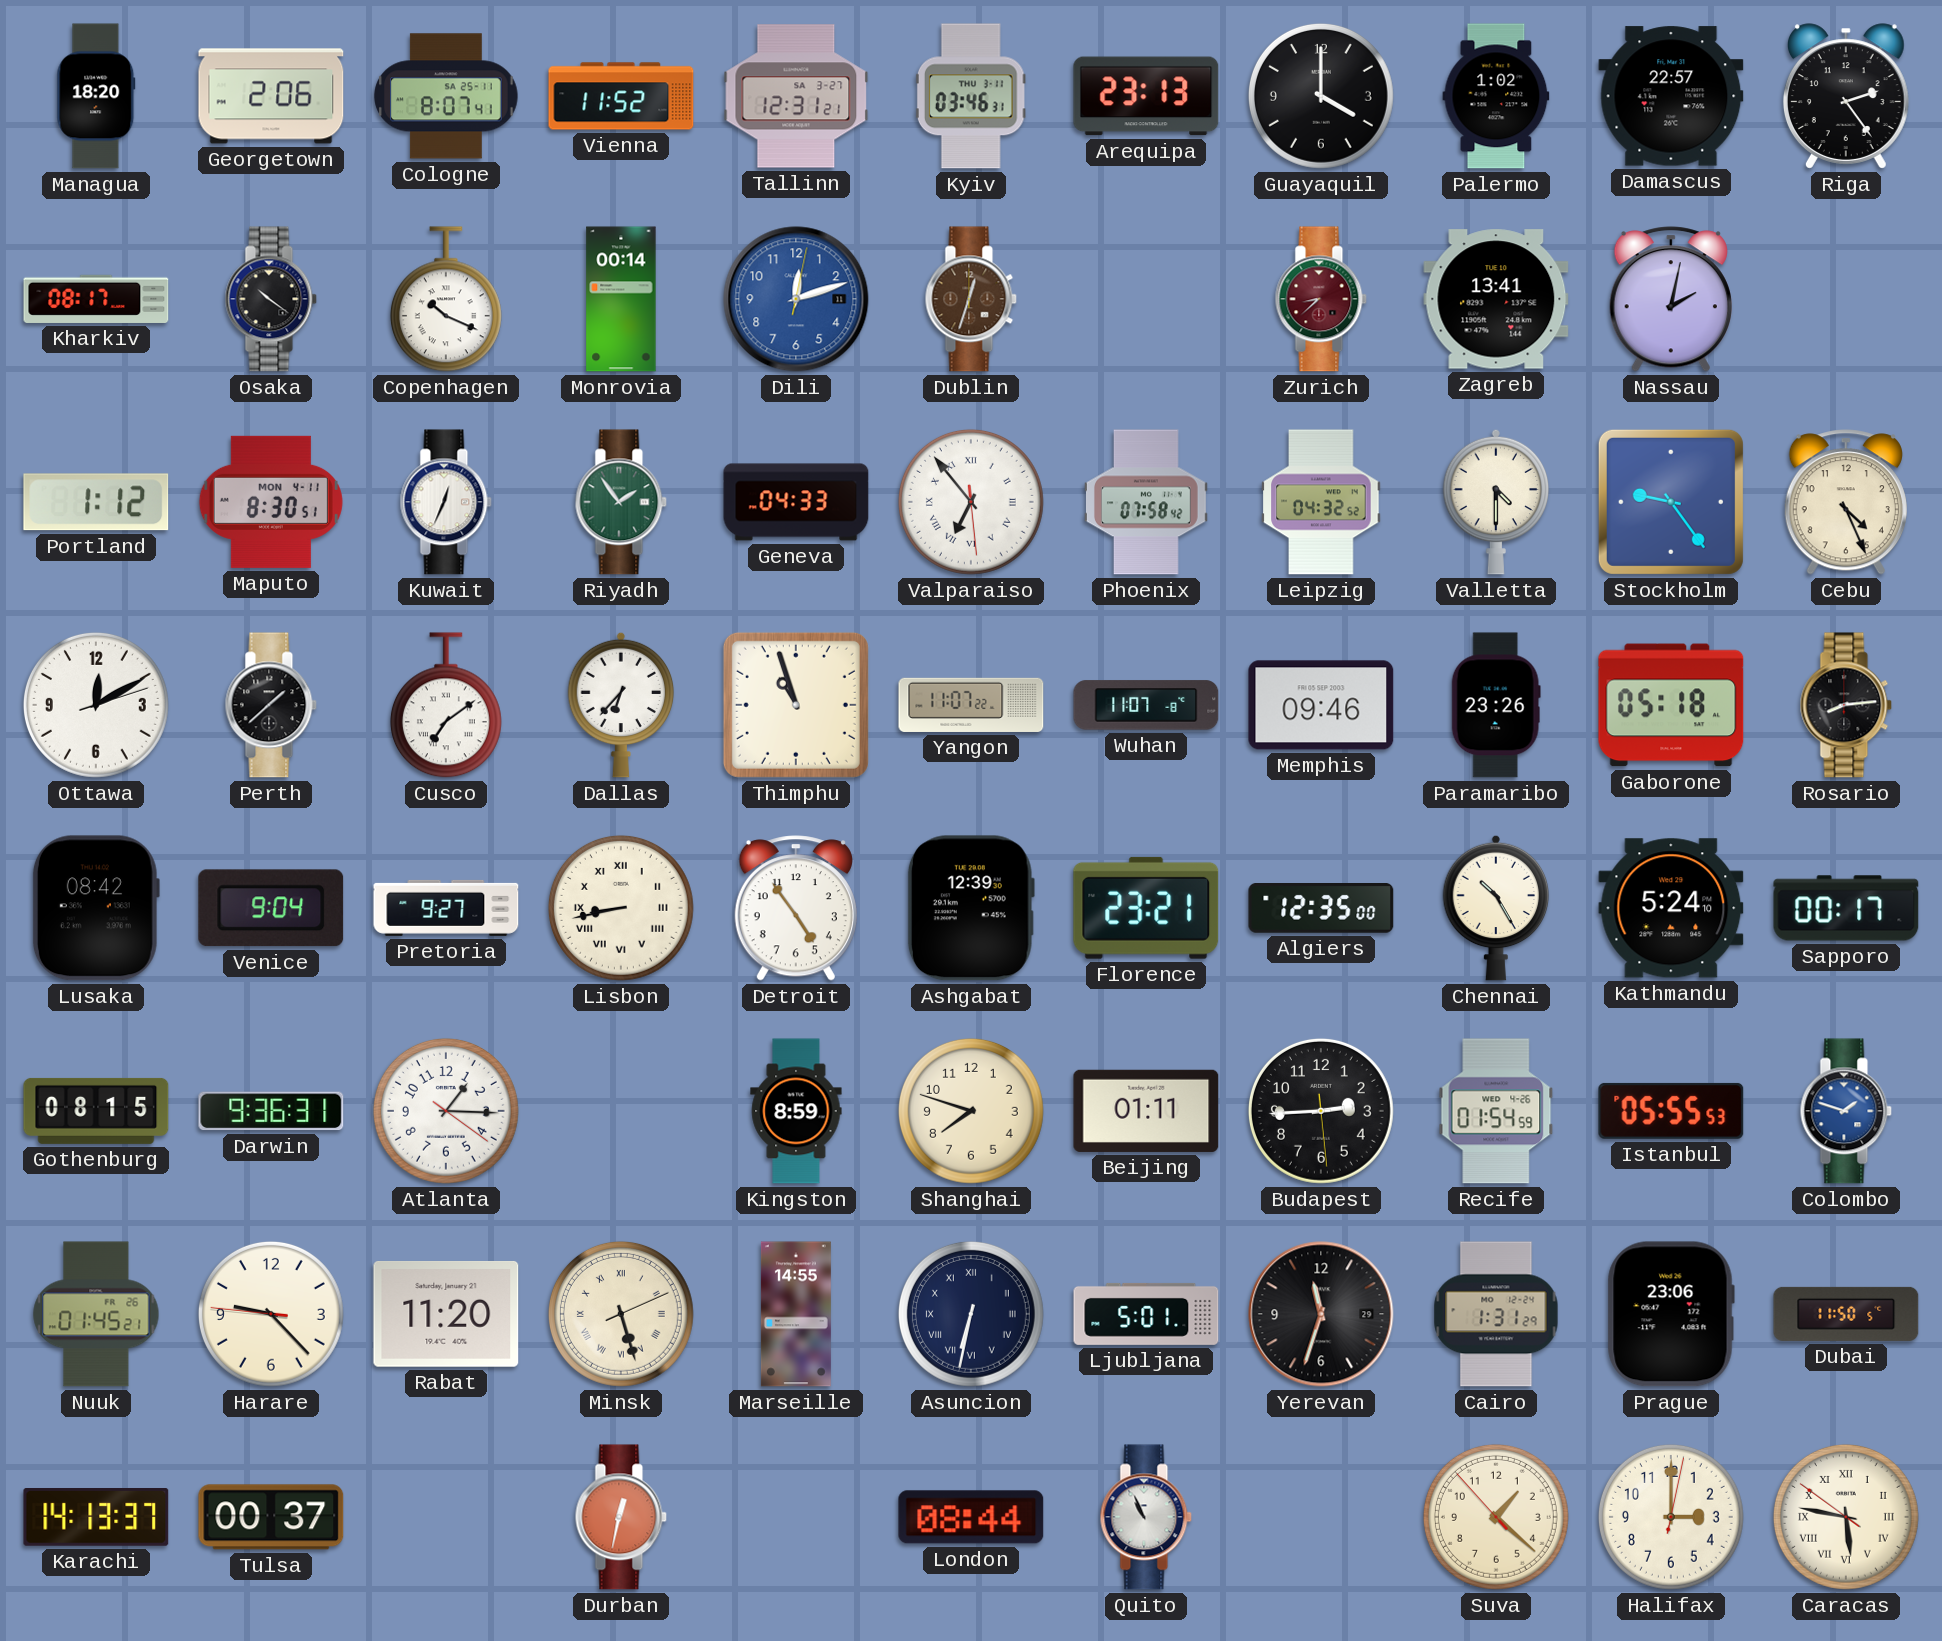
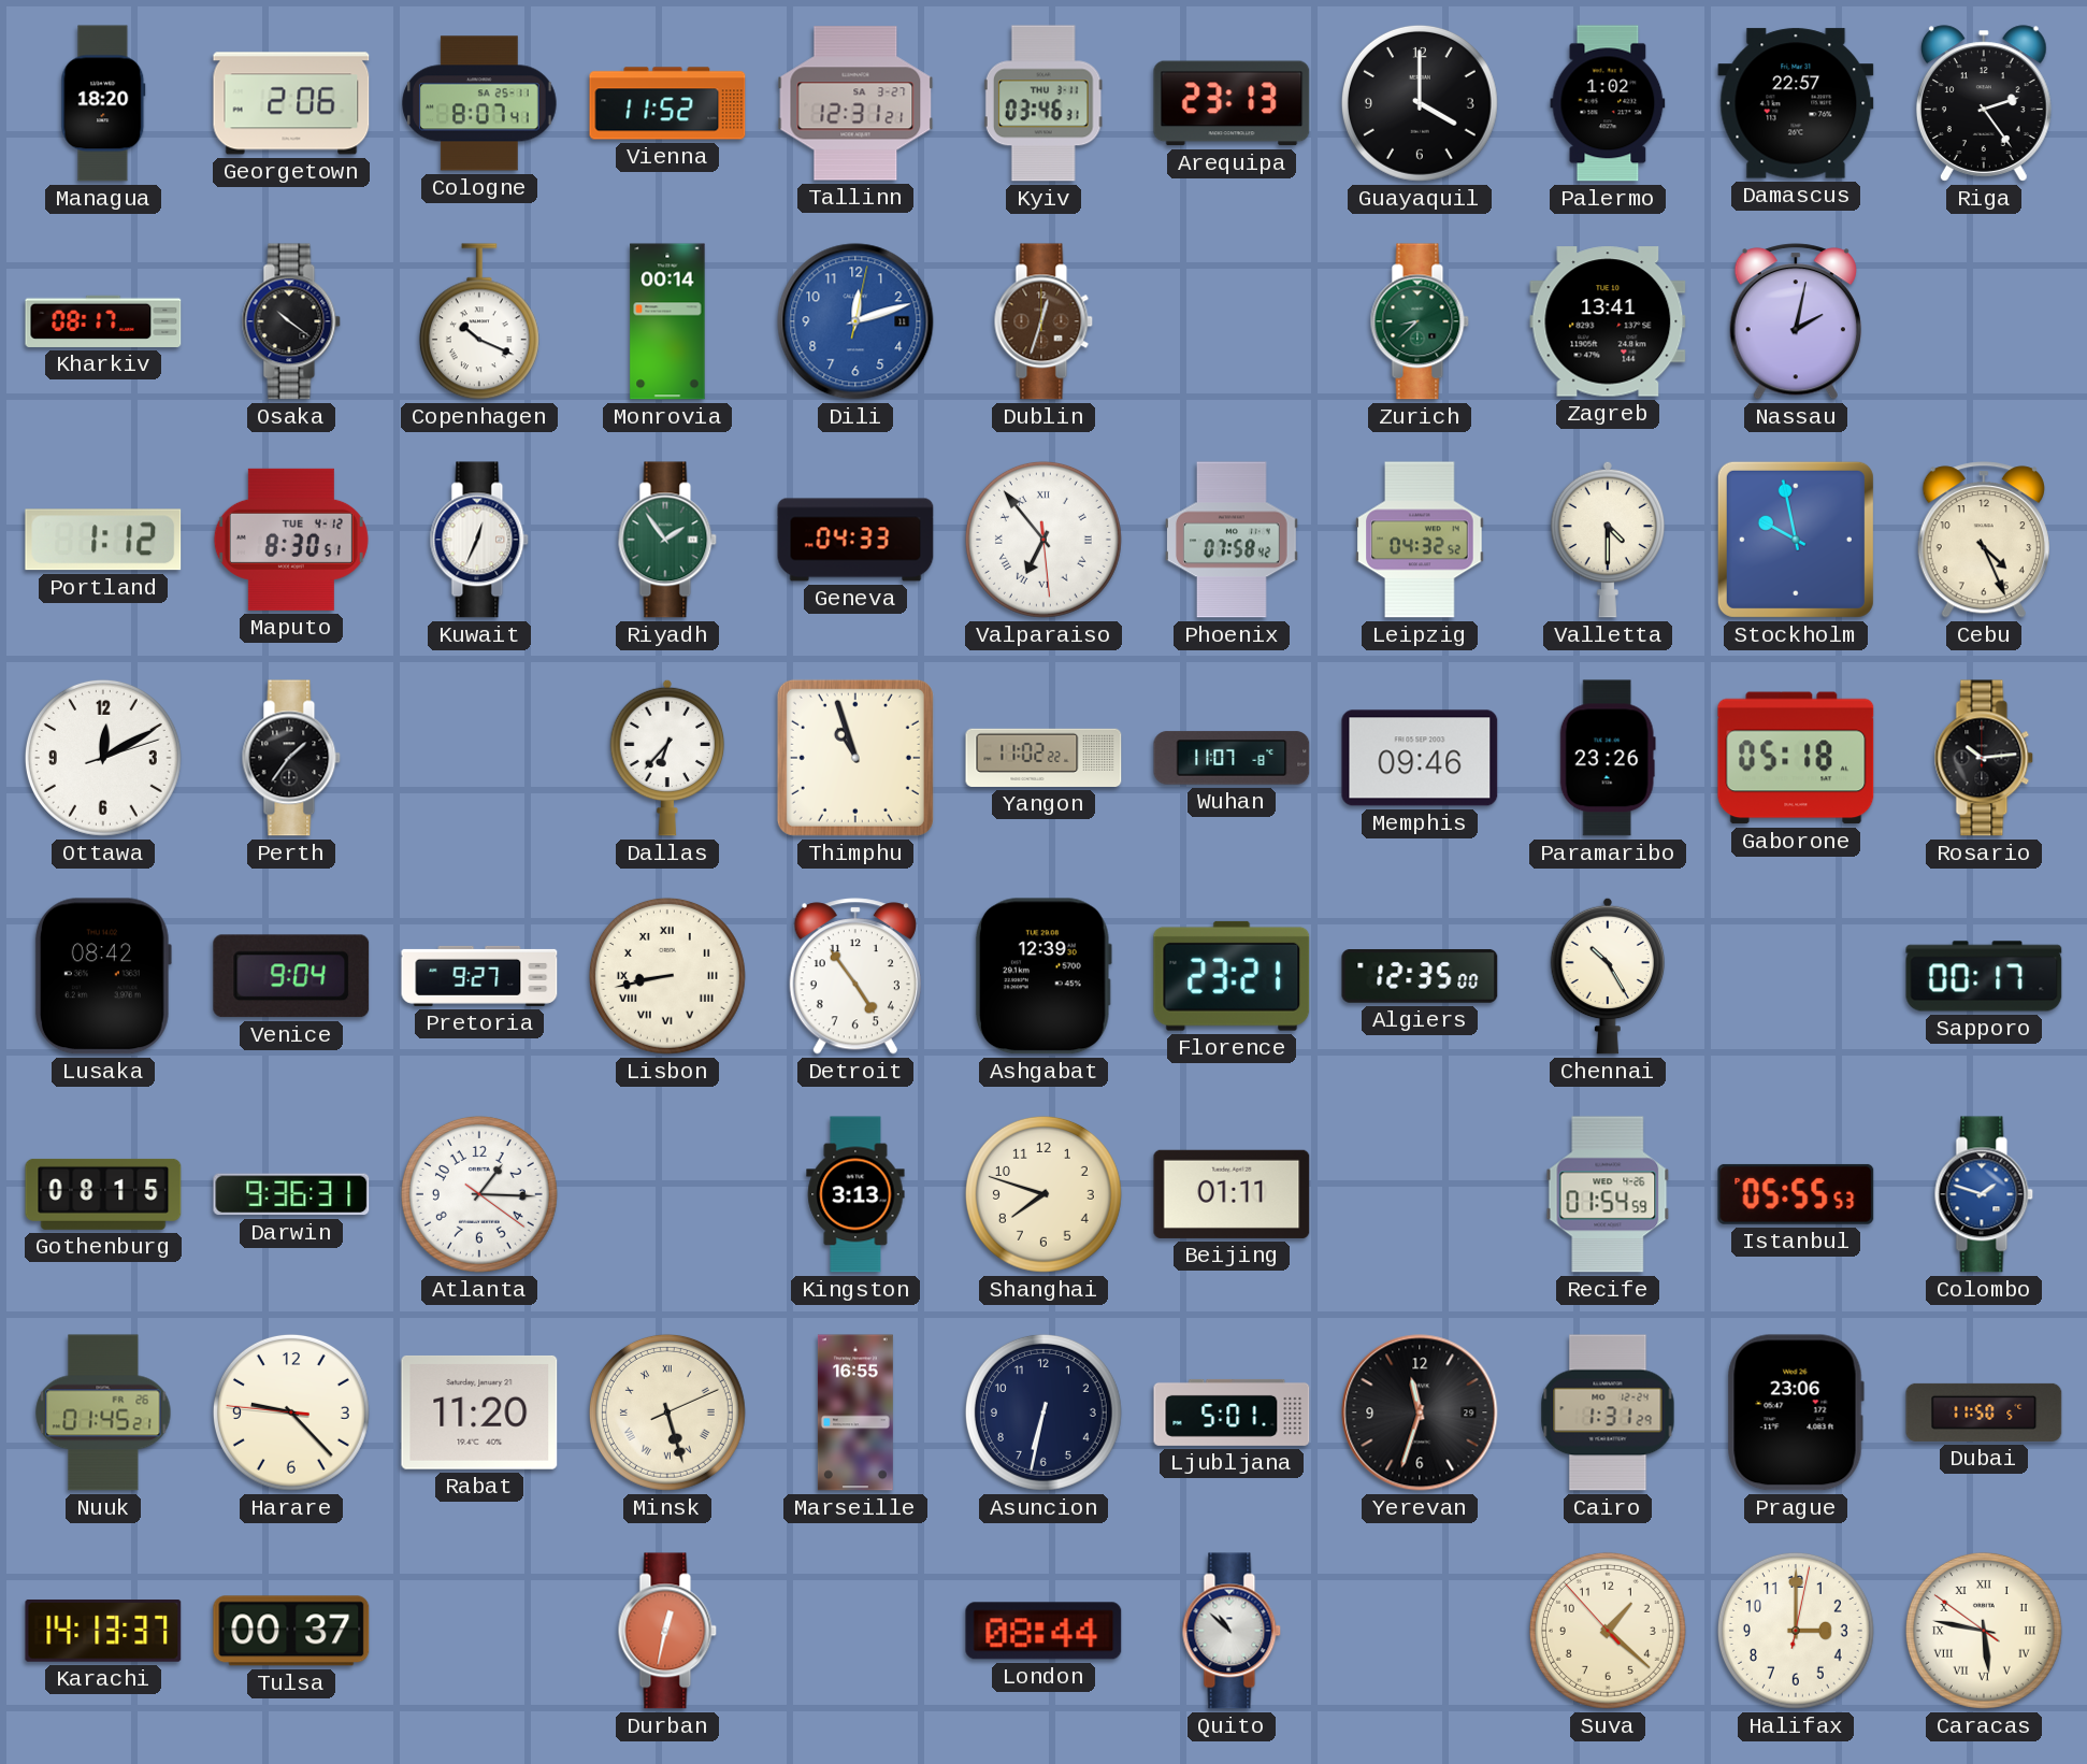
Zurich dial: burgundy -> green
Maputo date: MON 4-11 -> TUE 4-12
Stockholm: 9:24 -> 9:58
Perth: 1:38 -> 1:36
Cusco: 7:09 -> none
Yangon: 11:07 -> 11:02
Rosario: 8:14 -> 10:14
Kathmandu: 5:24 -> none
Kingston: 8:59 -> 3:13
Budapest: 2:44 -> none
Marseille: 14:55 -> 16:55
Asuncion numerals: Roman -> Arabic
Quito: 10:56 -> 10:52
